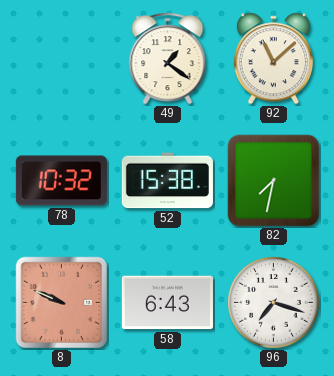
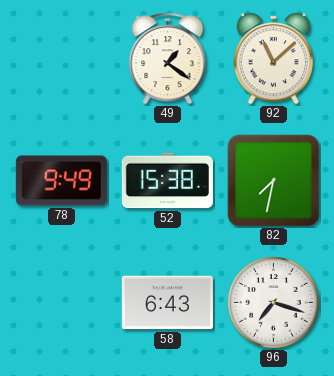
78: 10:32 -> 9:49
8: 9:49 -> none
